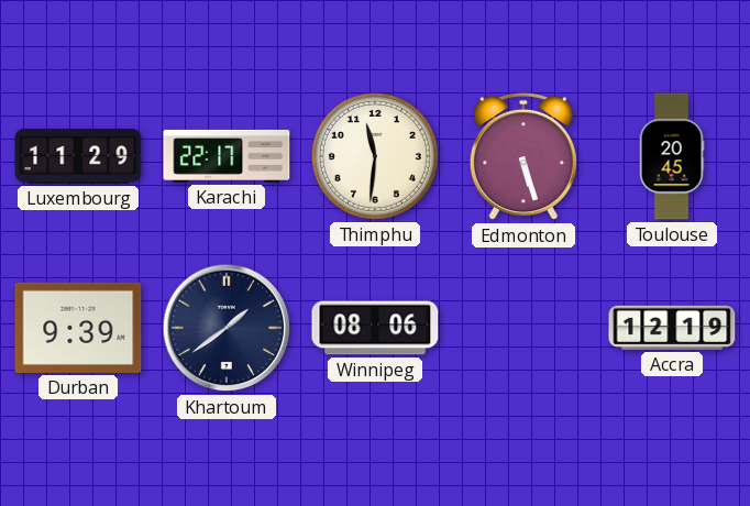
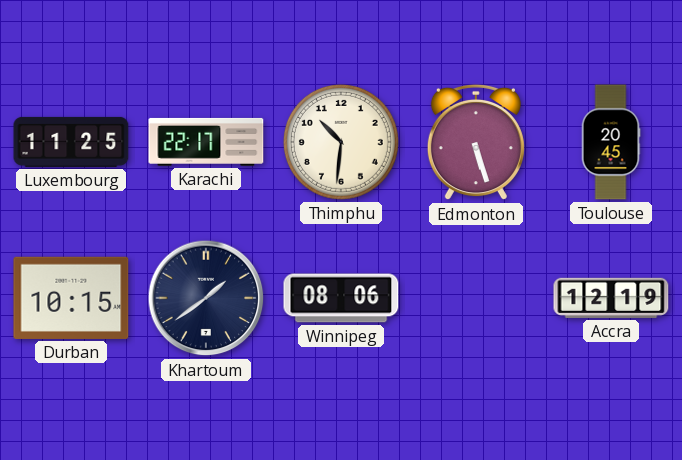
Luxembourg: 11:29 -> 11:25
Thimphu: 11:31 -> 10:31
Durban: 9:39 -> 10:15
